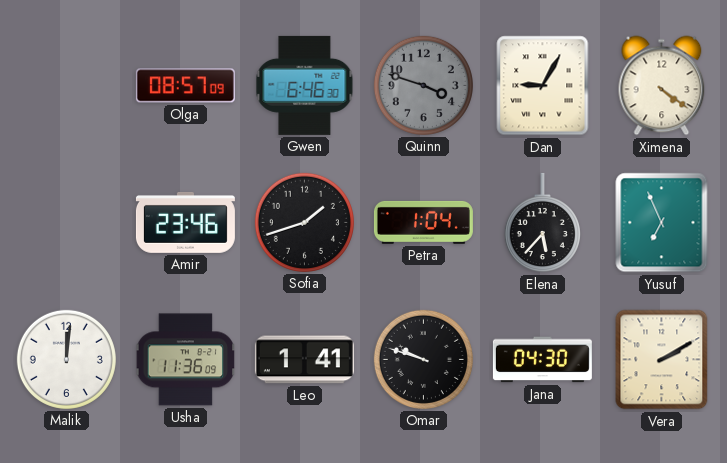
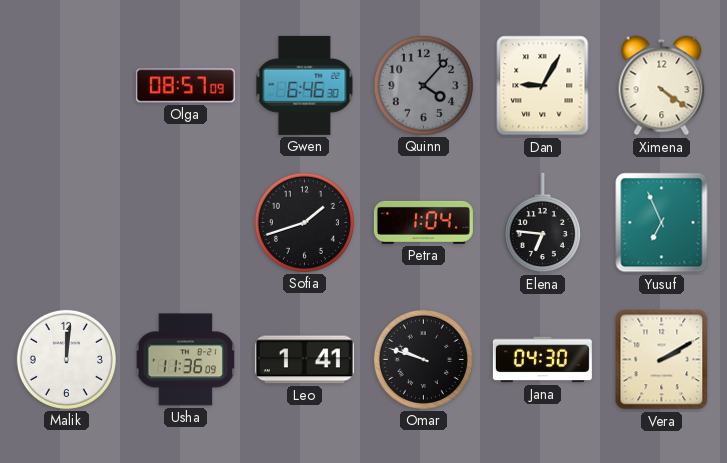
Quinn: 3:48 -> 4:07
Amir: 23:46 -> none
Elena: 5:37 -> 6:46
